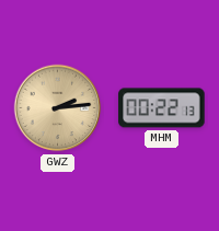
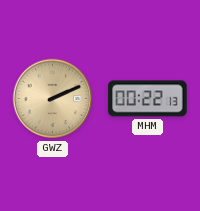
GWZ: 2:14 -> 2:11
